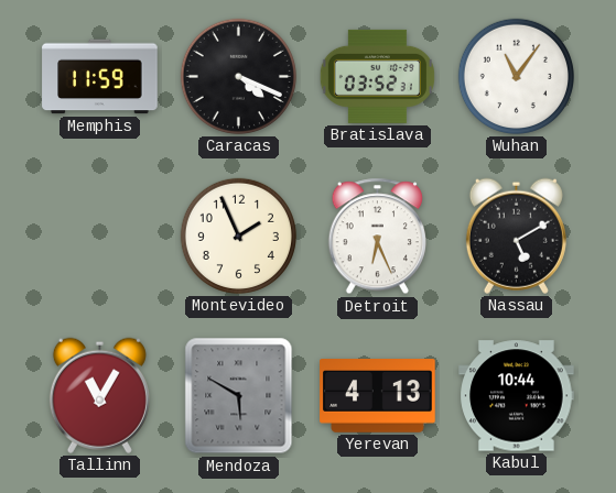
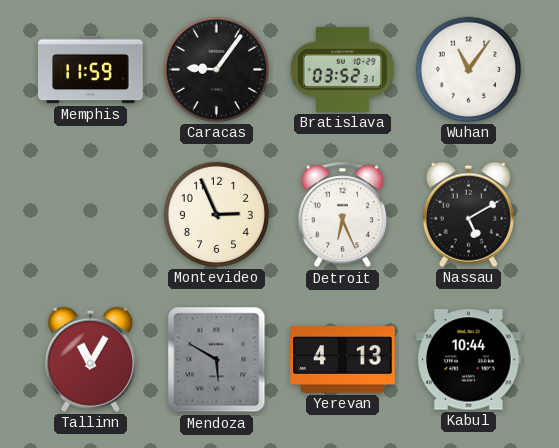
Caracas: 4:19 -> 9:06
Montevideo: 1:56 -> 2:56
